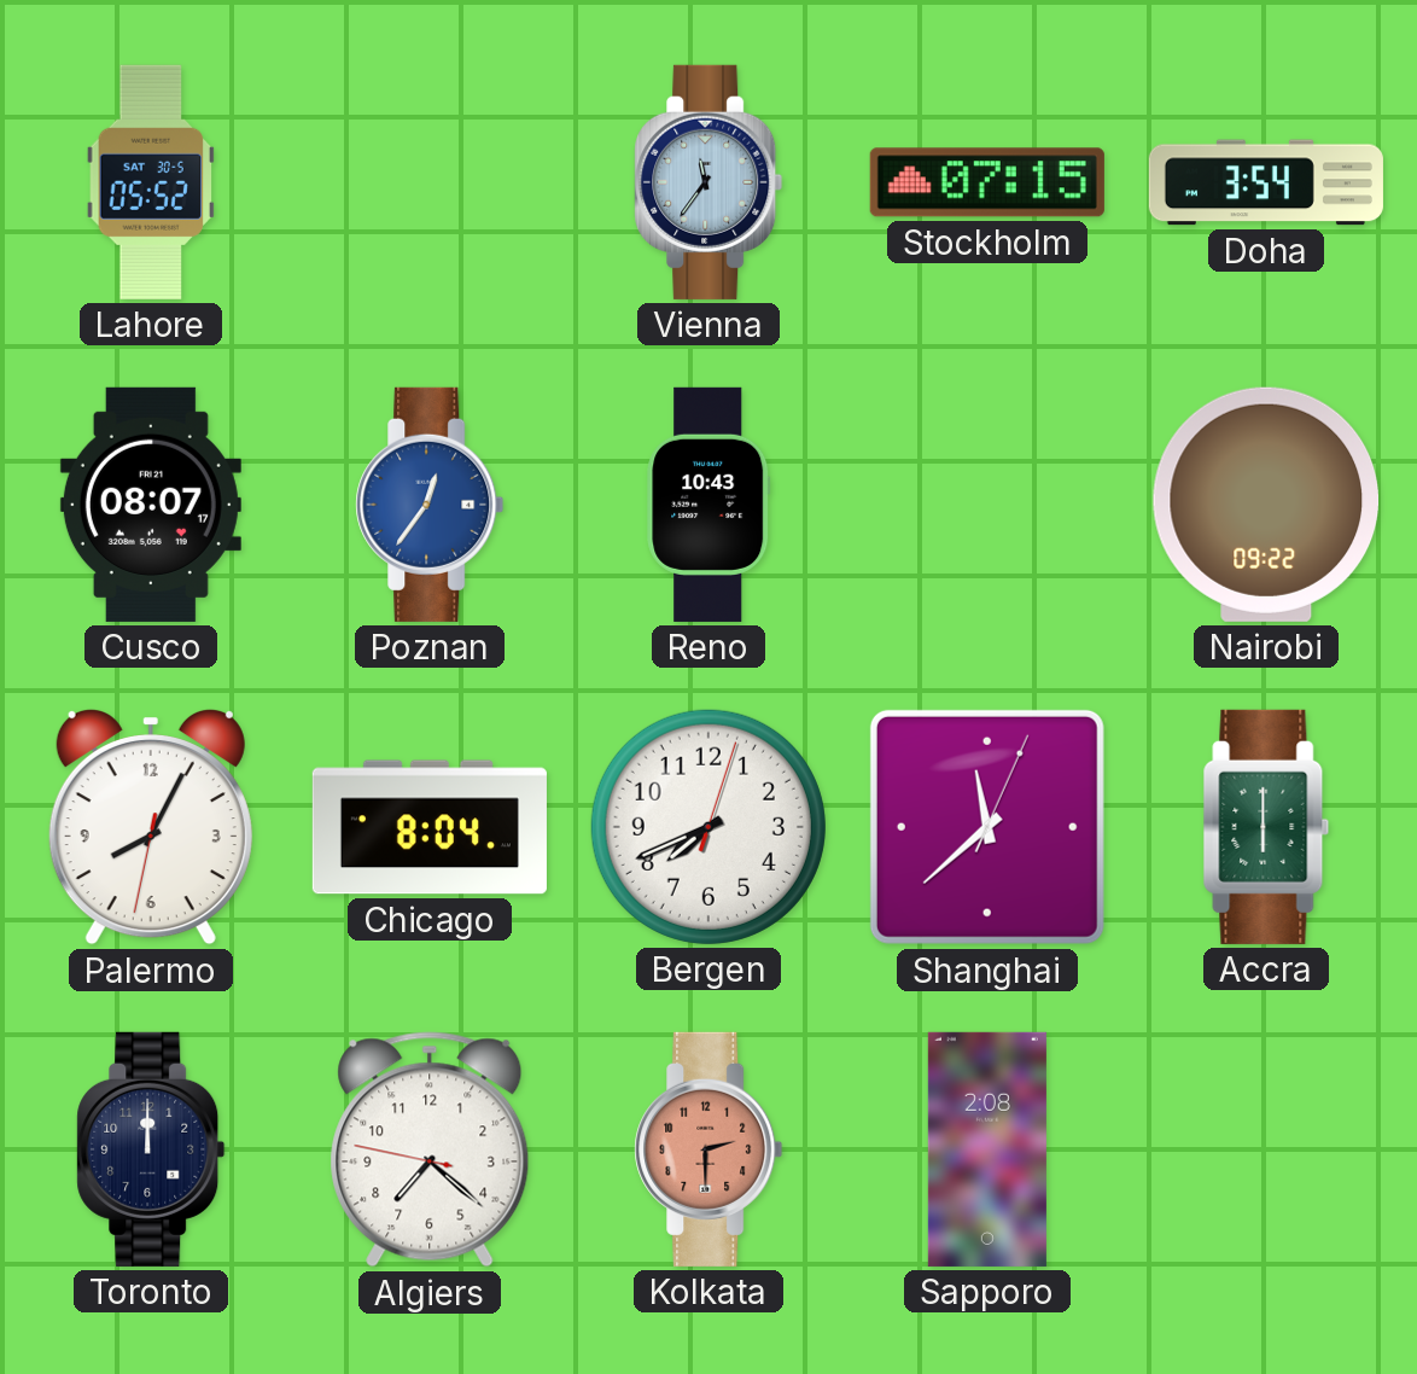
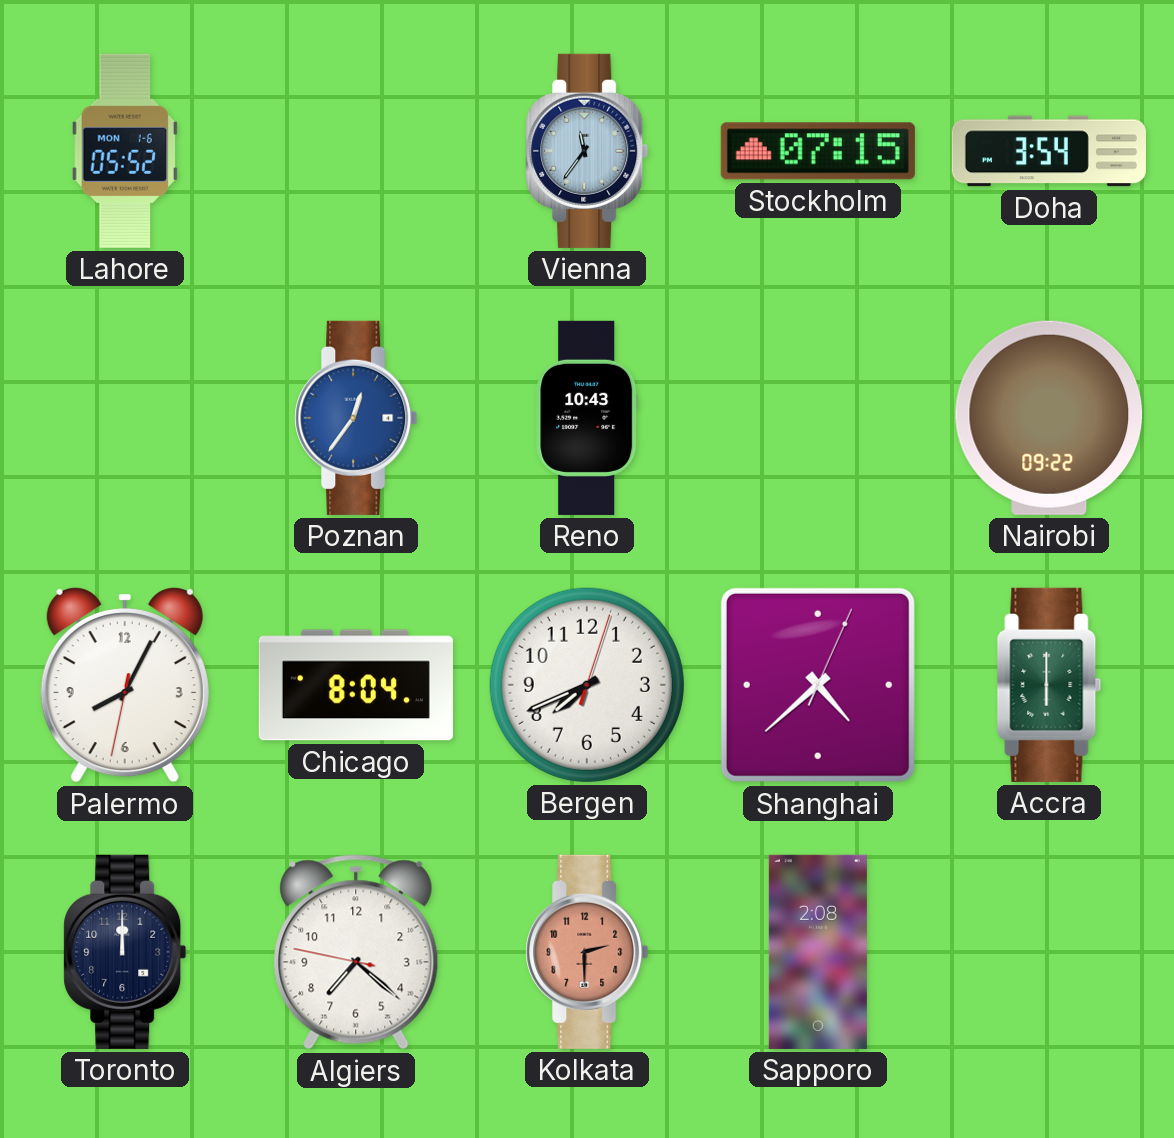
Lahore date: SAT 30-5 -> MON 1-6
Cusco: 08:07 -> none
Shanghai: 11:38 -> 4:38
